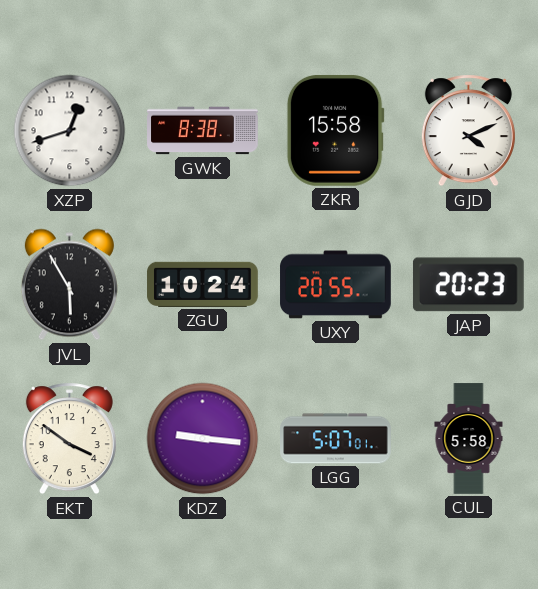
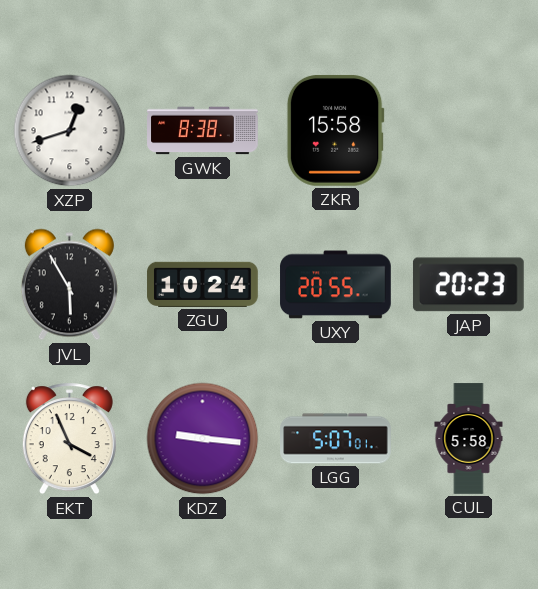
GJD: 4:11 -> none
EKT: 3:51 -> 3:56
